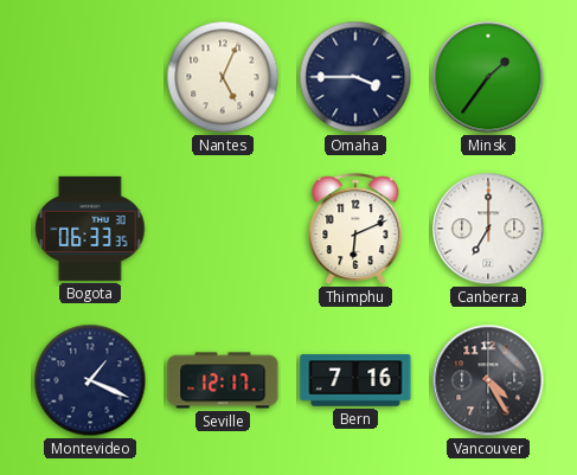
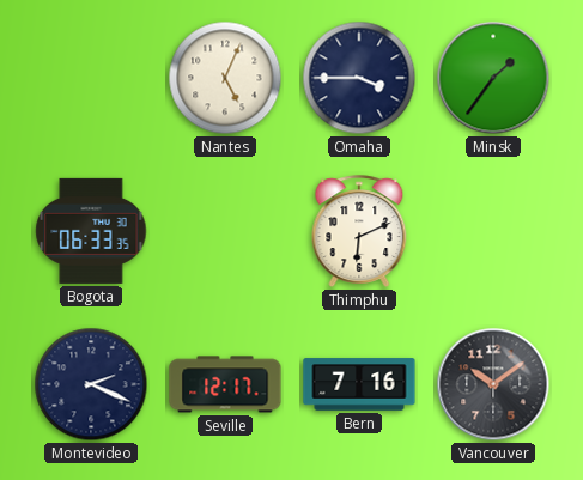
Canberra: 7:00 -> none
Montevideo: 1:19 -> 2:19
Vancouver: 4:25 -> 10:09
